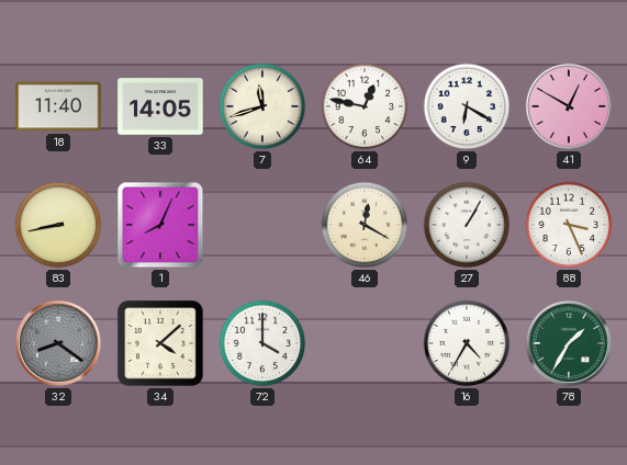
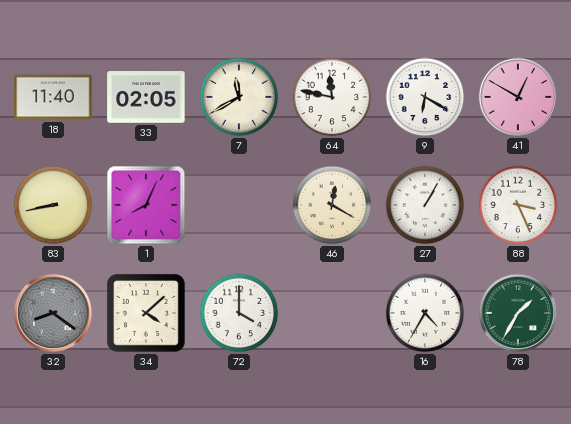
33: 14:05 -> 02:05
7: 11:42 -> 11:40
64: 12:47 -> 11:47
